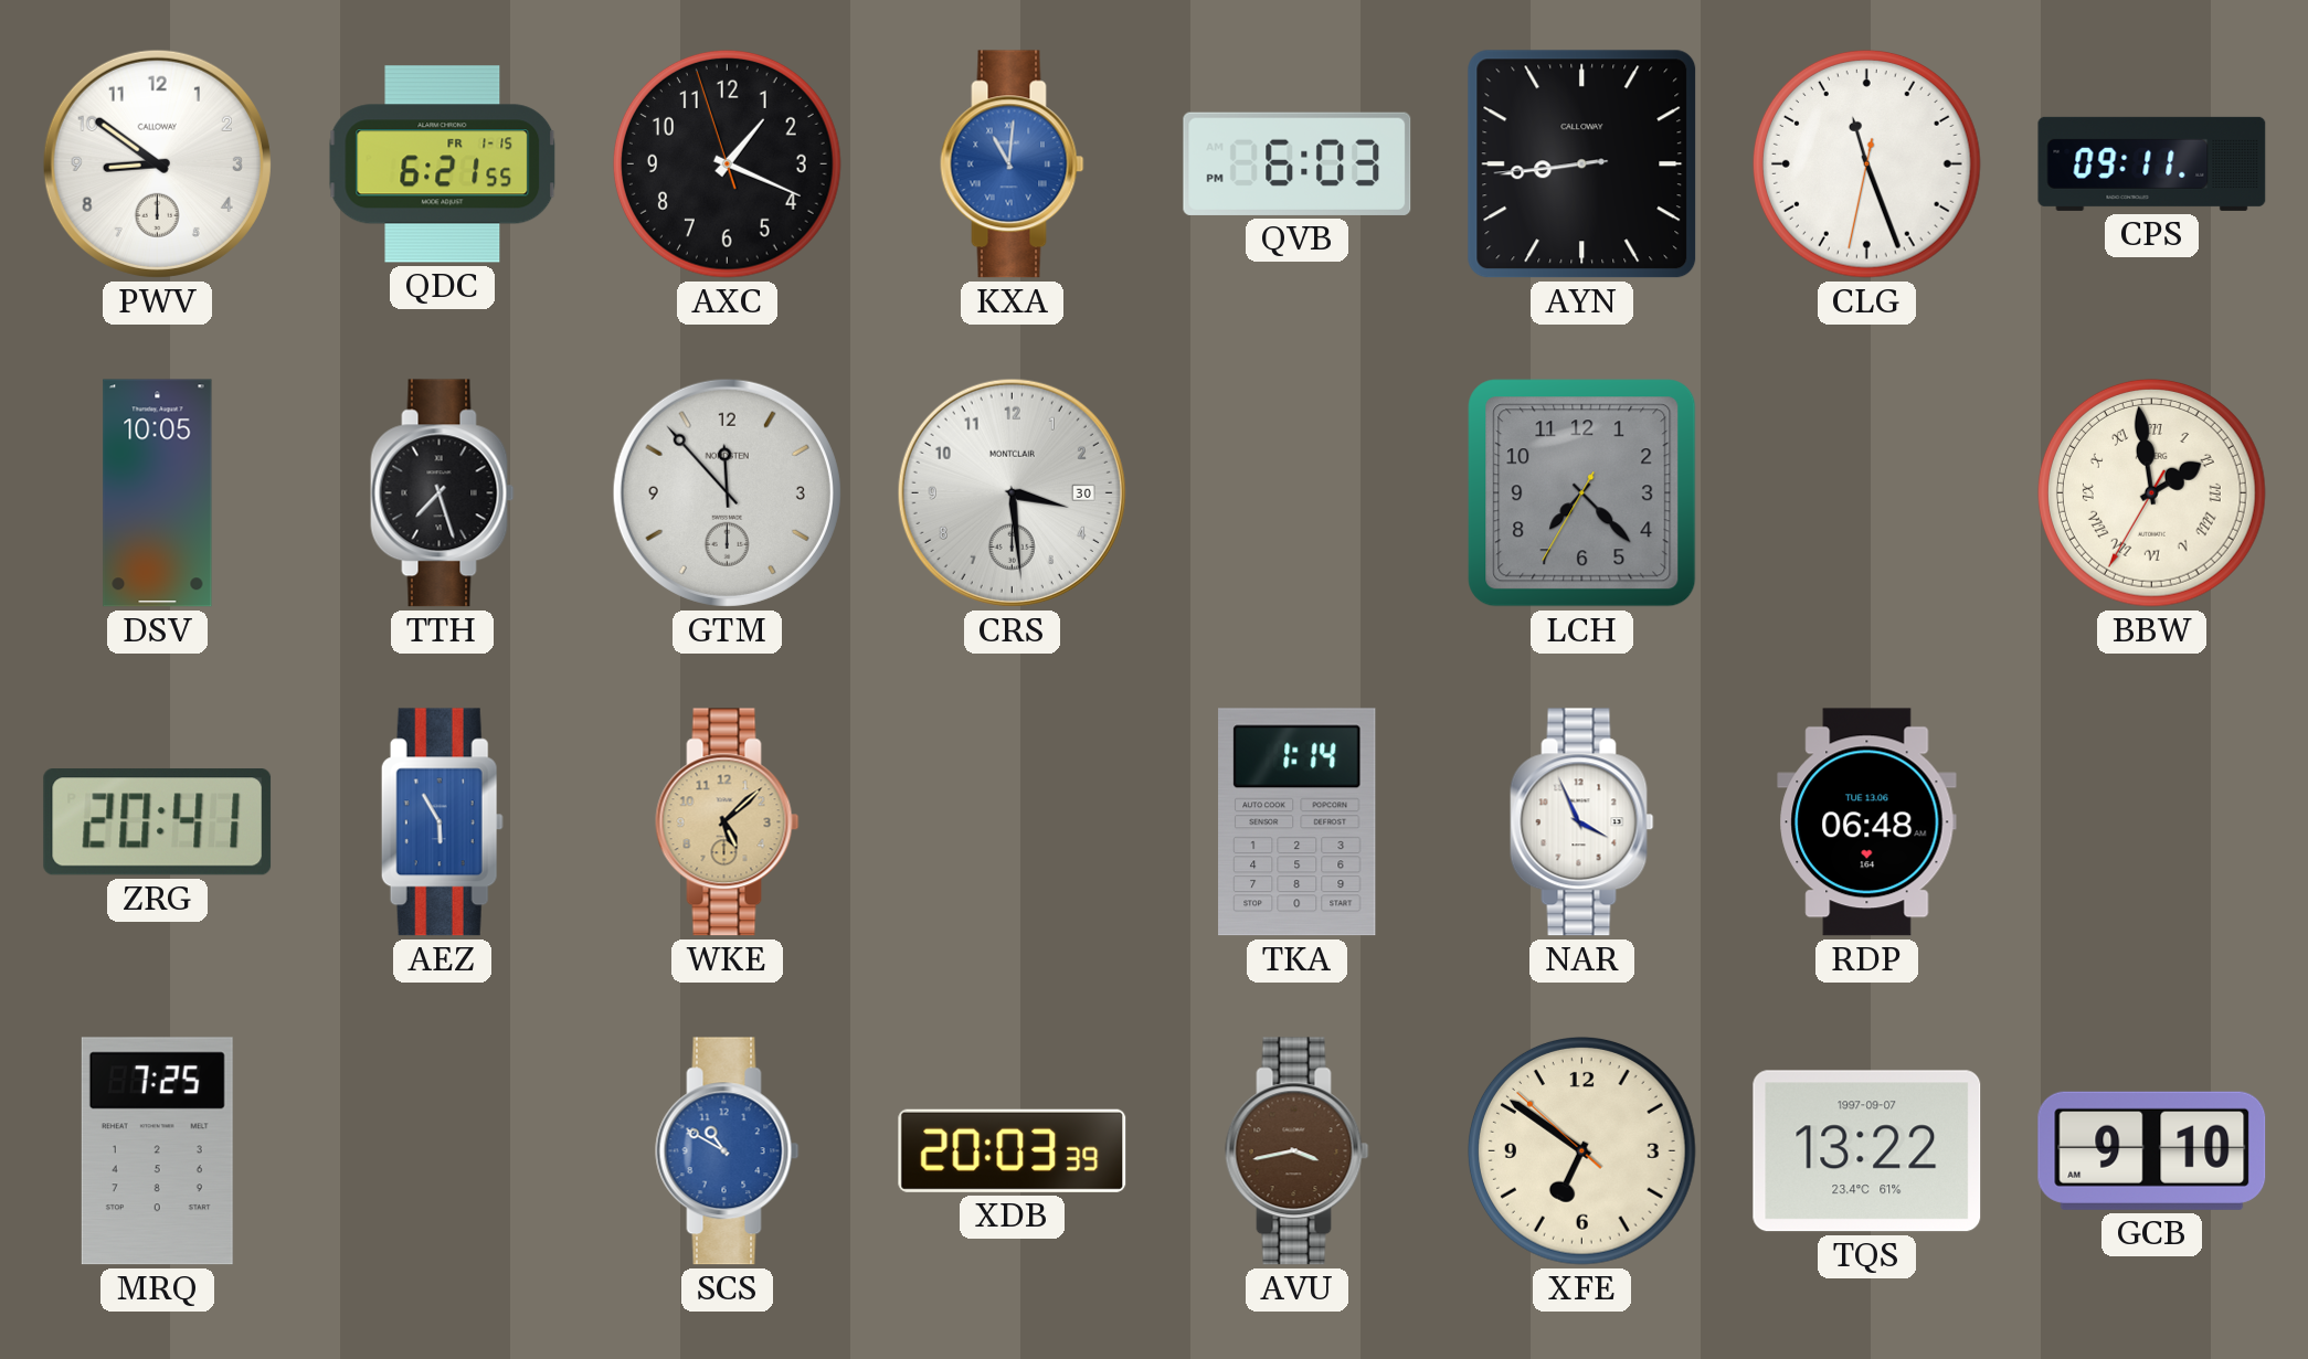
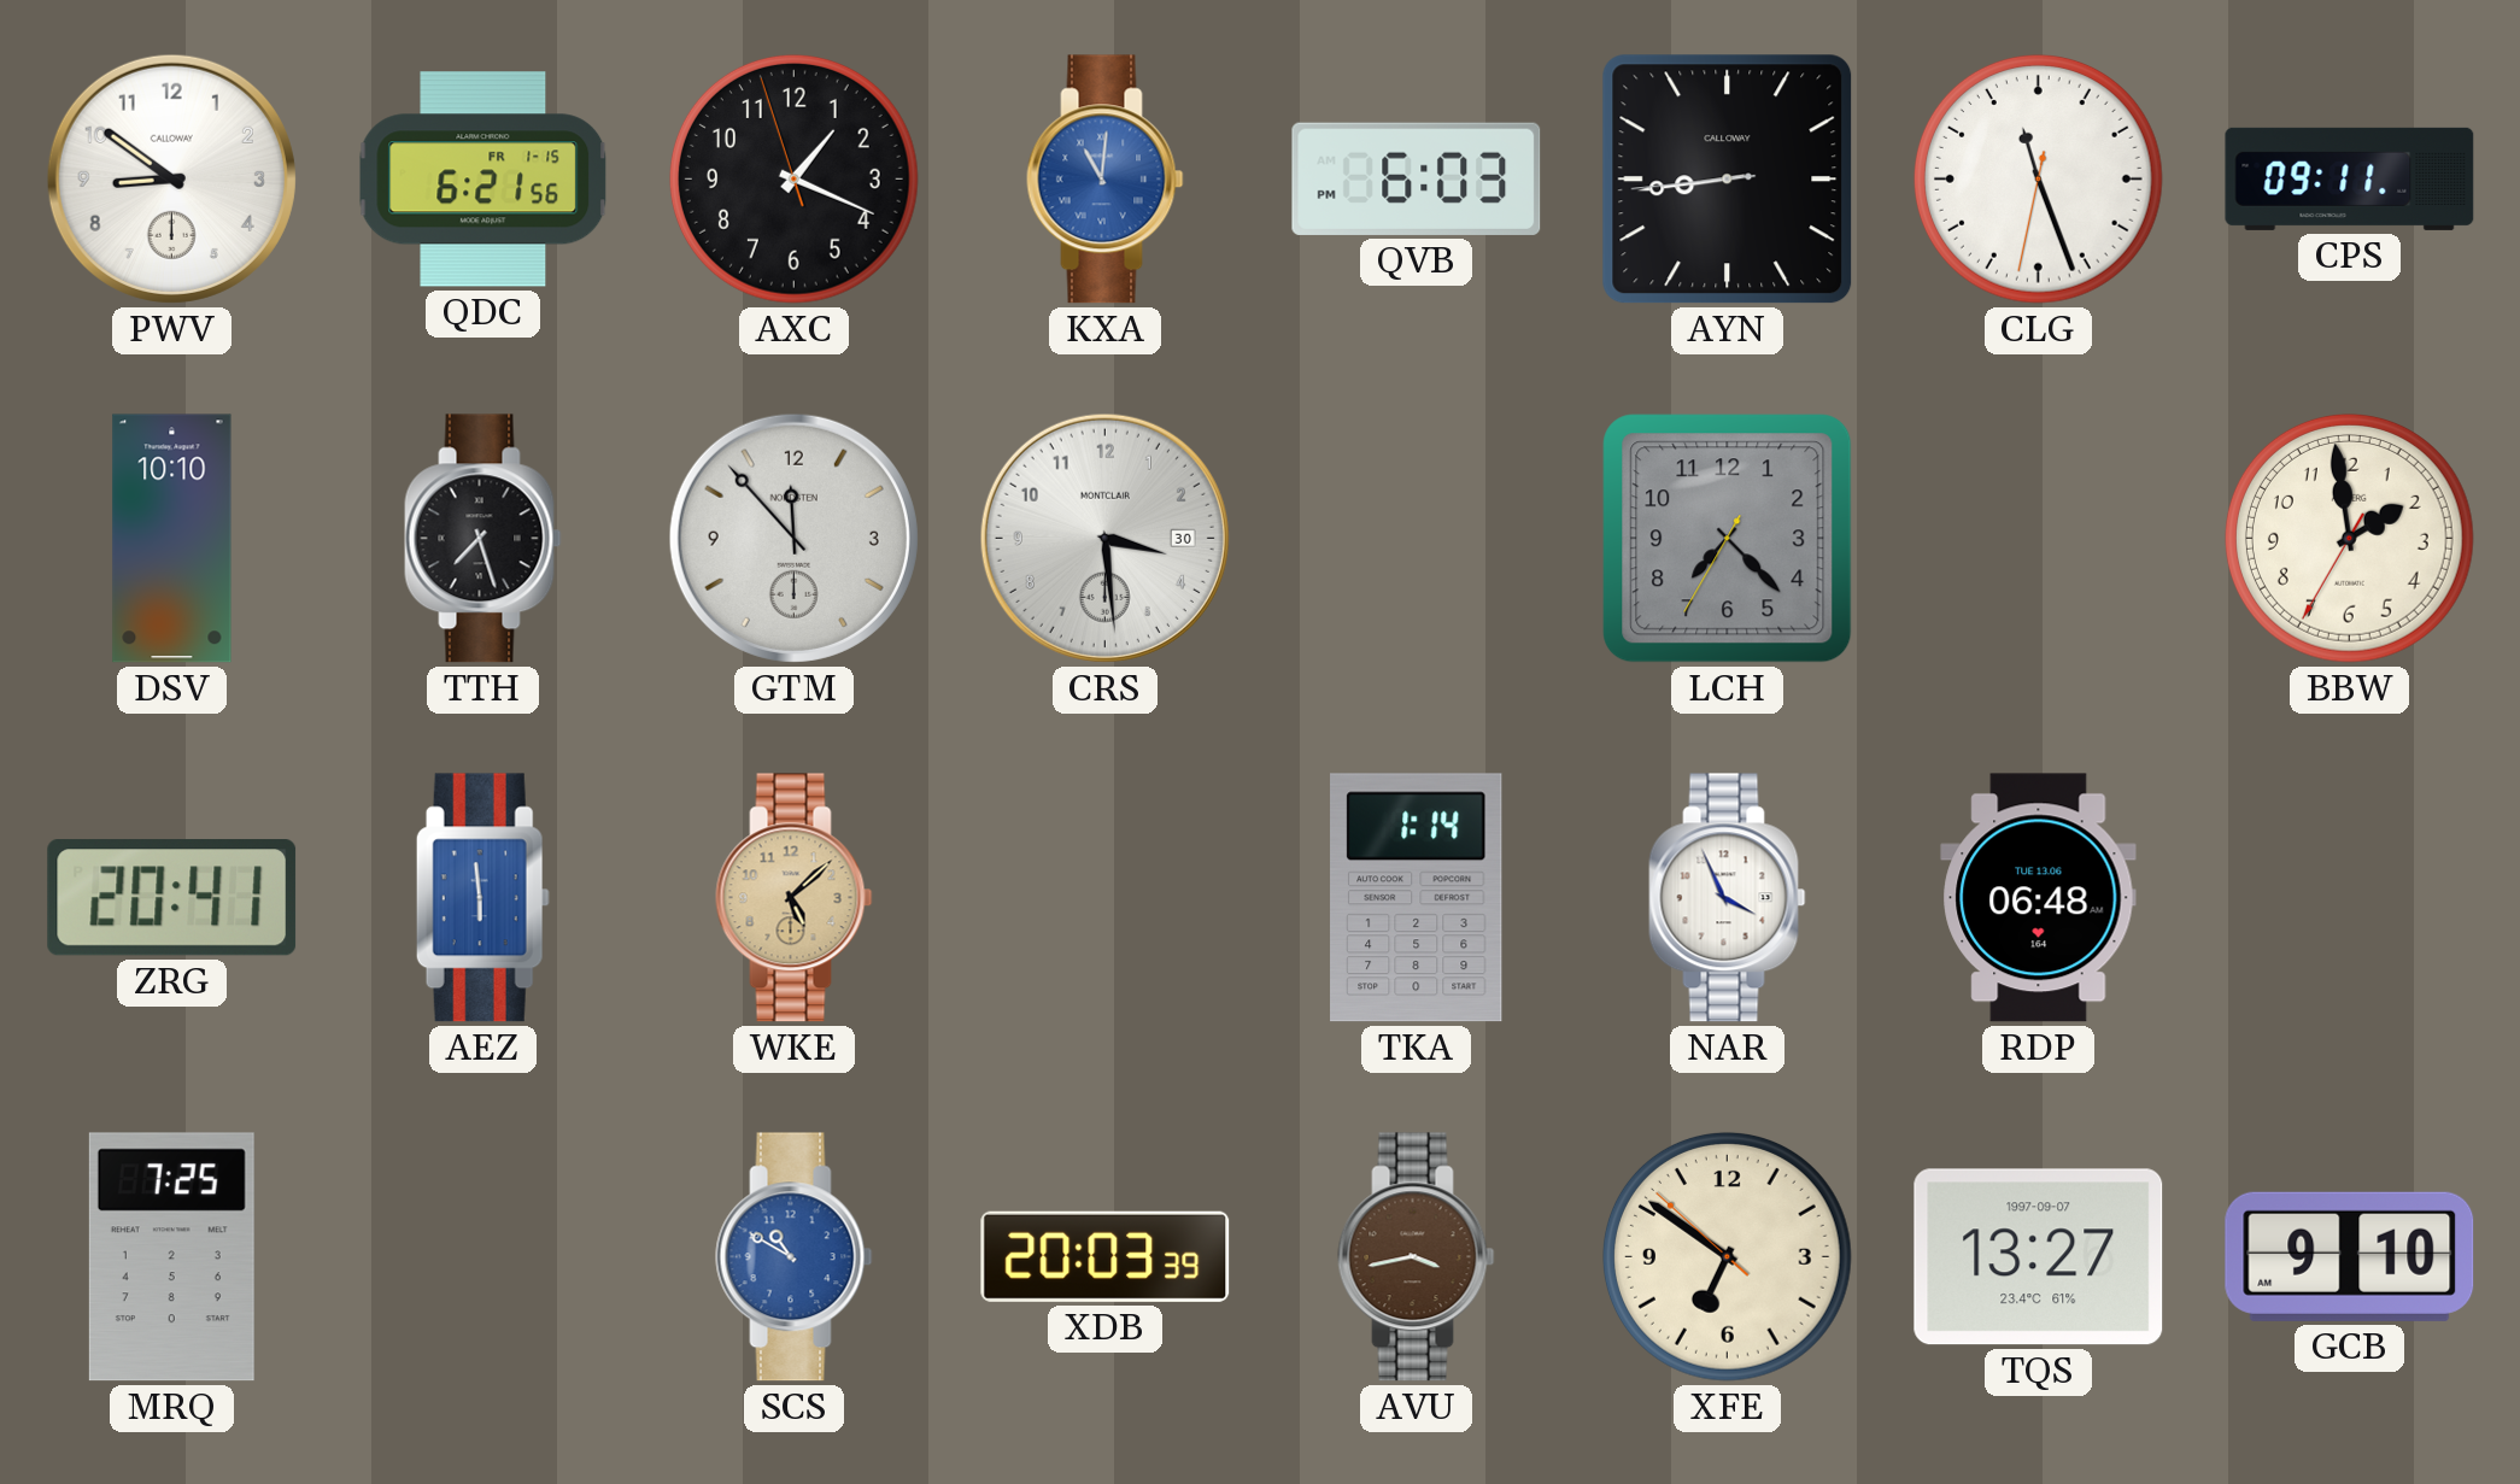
QDC: 6:21:55 -> 6:21:56
DSV: 10:05 -> 10:10
BBW numerals: Roman -> Arabic
AEZ: 5:55 -> 5:59
TQS: 13:22 -> 13:27
